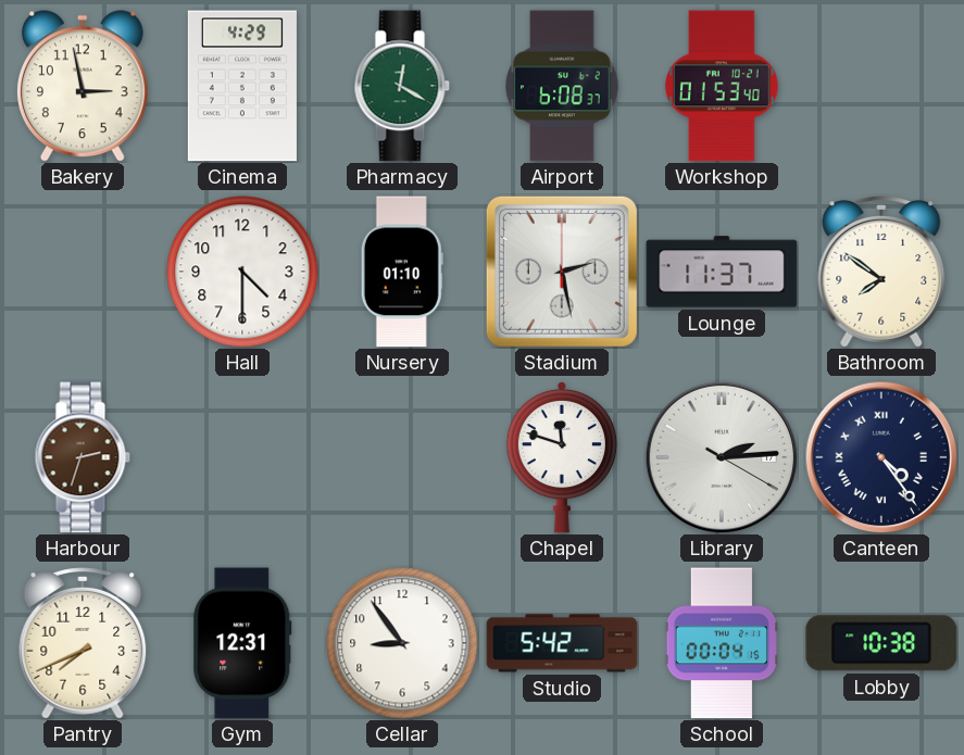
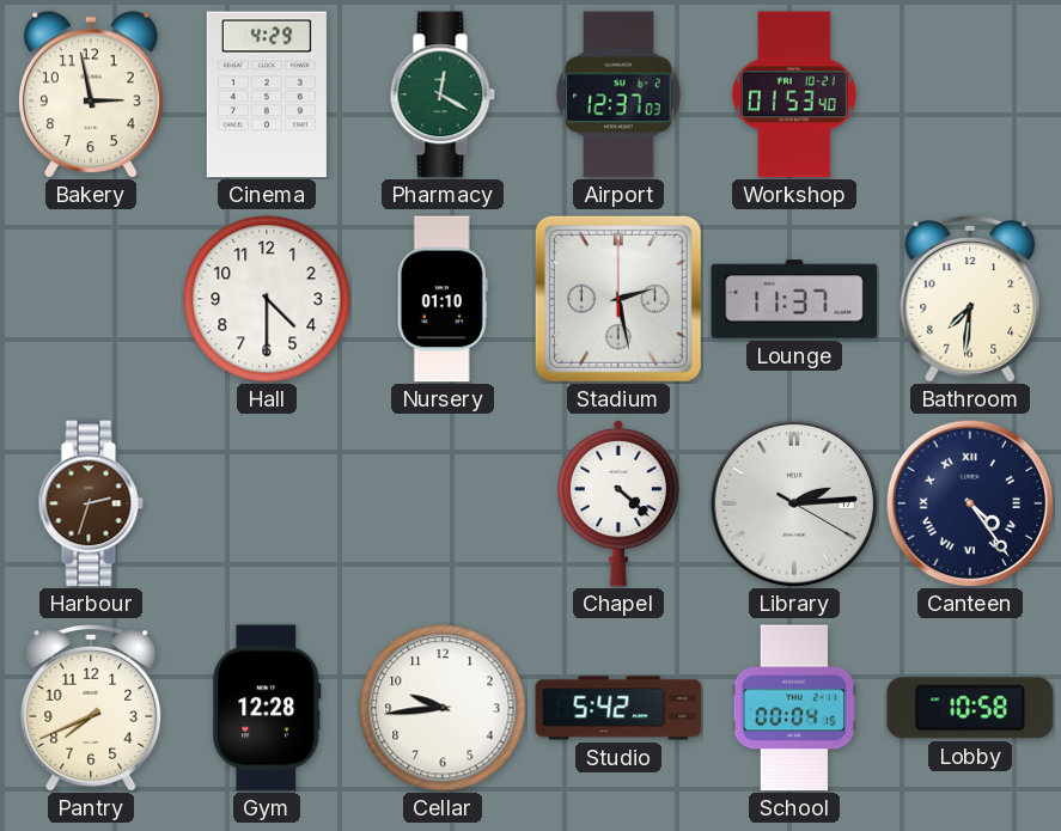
Airport: 6:08 -> 12:37
Bathroom: 7:51 -> 7:31
Chapel: 11:48 -> 4:22
Gym: 12:31 -> 12:28
Cellar: 8:54 -> 9:44
Lobby: 10:38 -> 10:58
